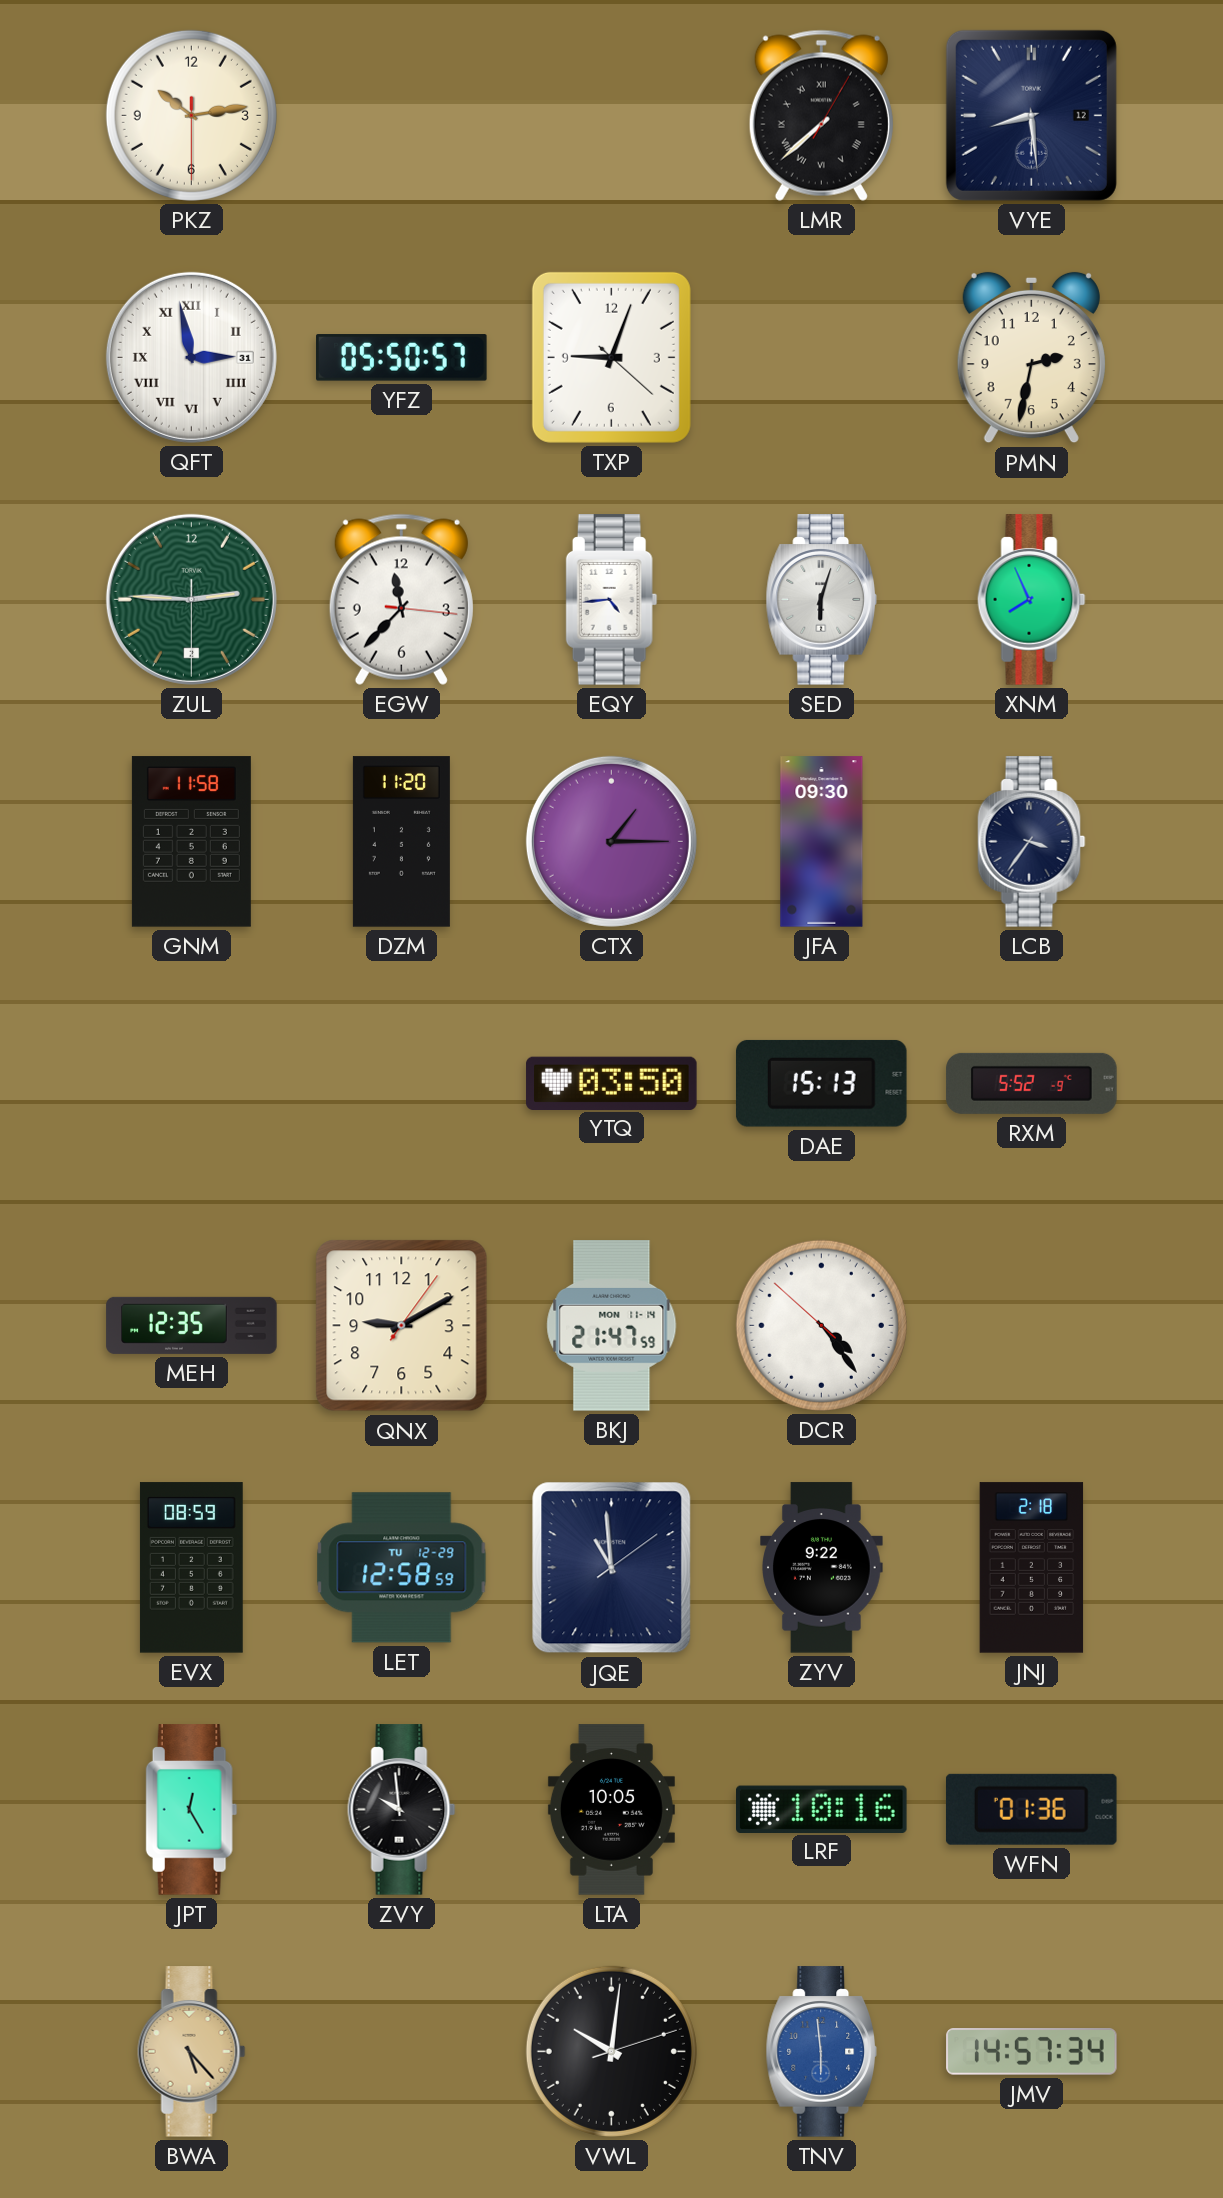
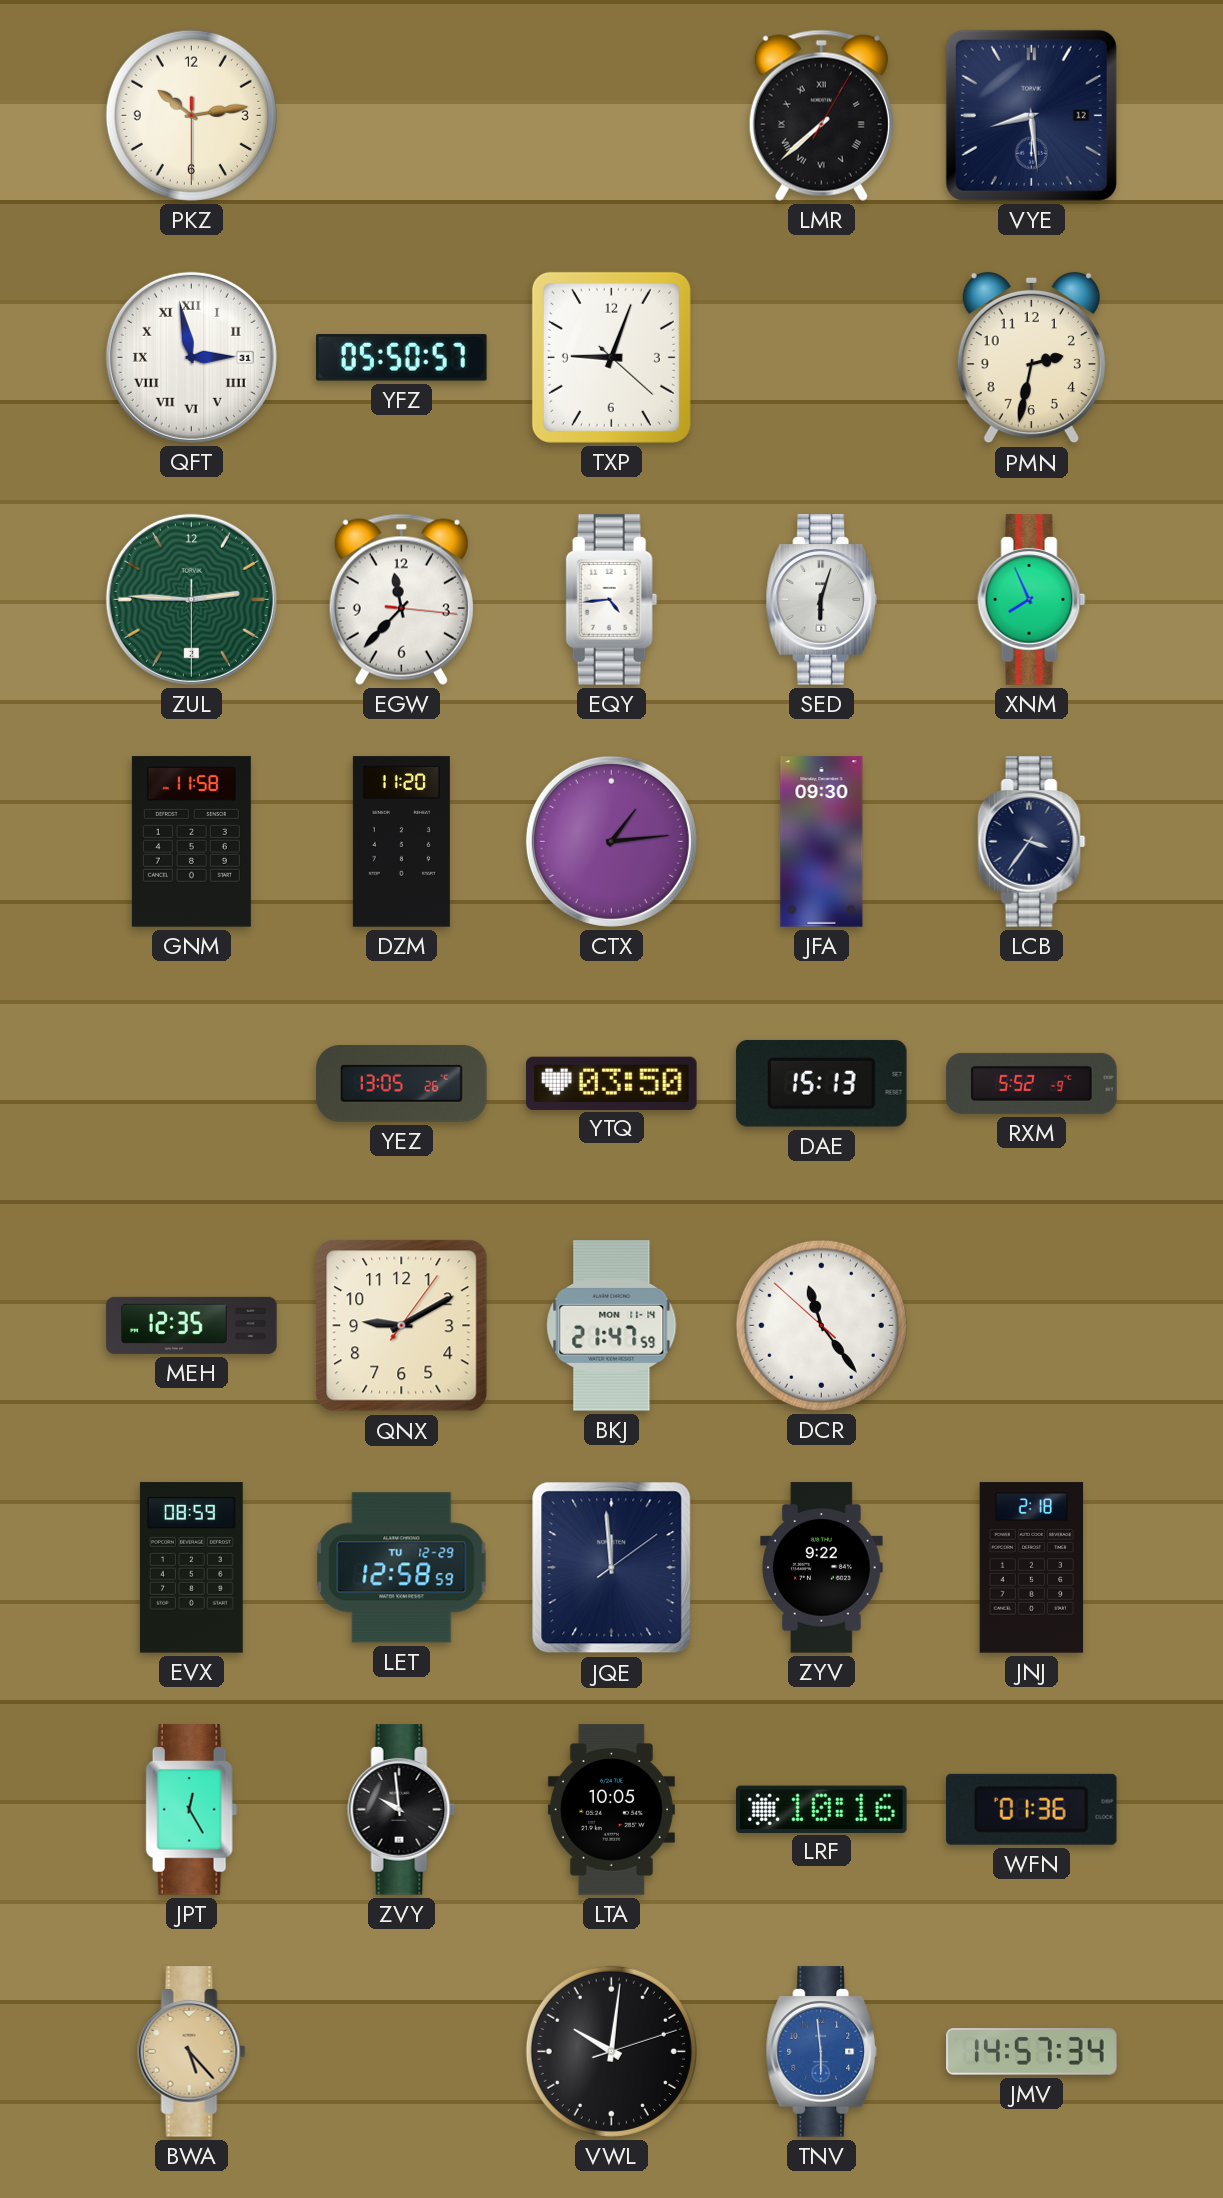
CTX: 1:15 -> 1:14
YEZ: none -> 13:05
DCR: 4:23 -> 11:23
JQE: 10:59 -> 11:59
